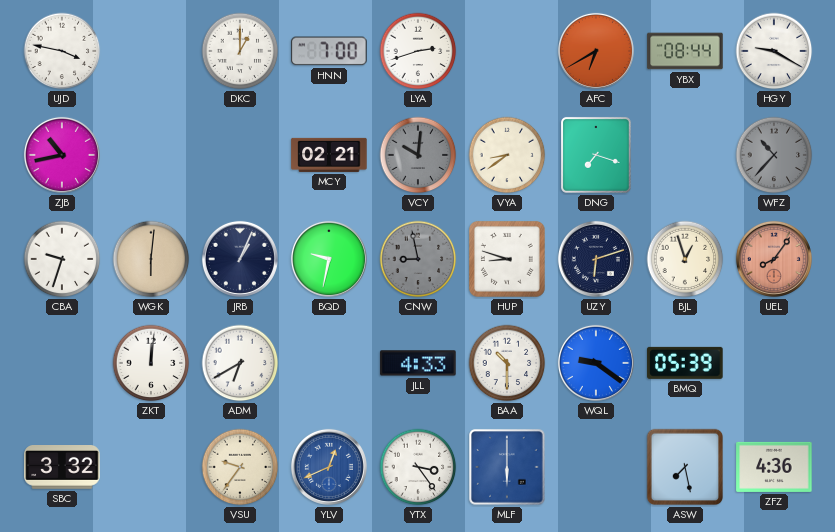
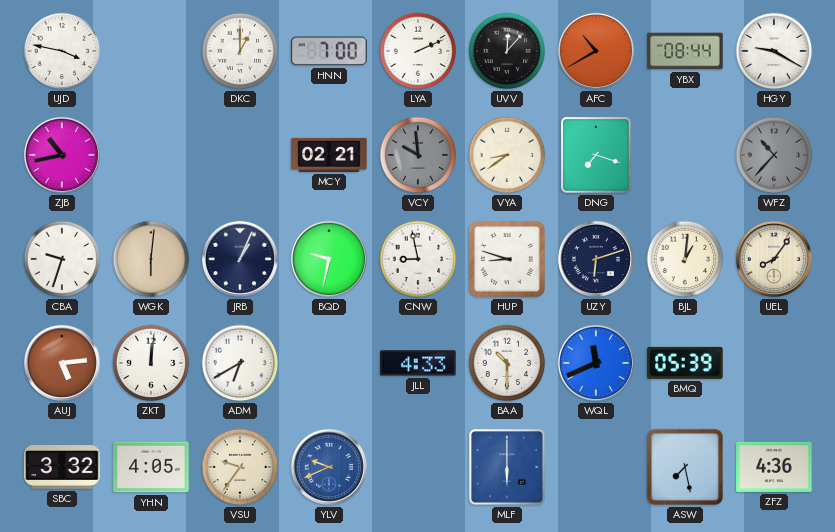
LYA: 2:42 -> 2:11
UVV: none -> 12:07
AFC: 6:40 -> 10:40
VCY: 10:01 -> 9:59
CNW dial: grey -> white
BJL: 12:57 -> 1:01
UEL dial: salmon -> cream
AUJ: none -> 5:14
WQL: 9:21 -> 11:41
YHN: none -> 4:05
YLV: 12:41 -> 9:41
YTX: 3:24 -> none
